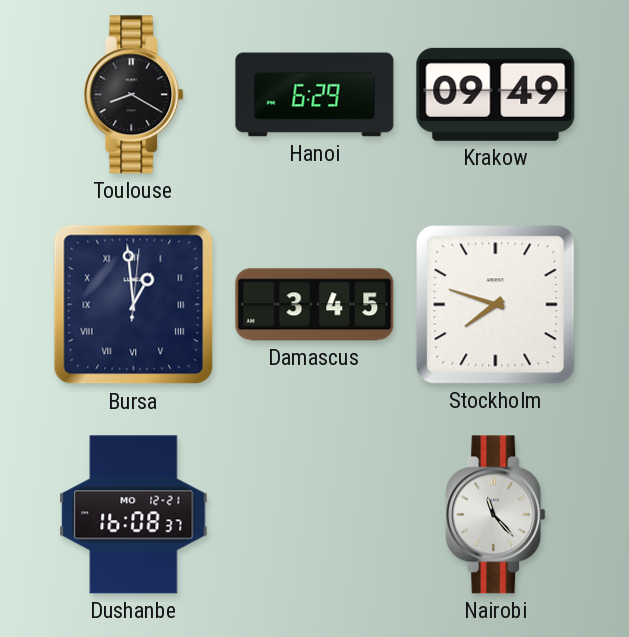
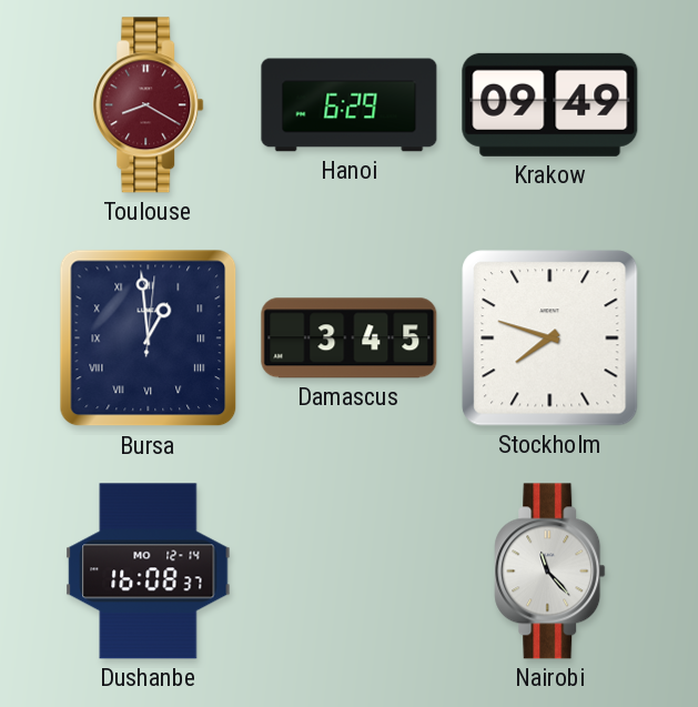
Toulouse dial: black -> burgundy
Dushanbe date: MO 12-21 -> MO 12-14
